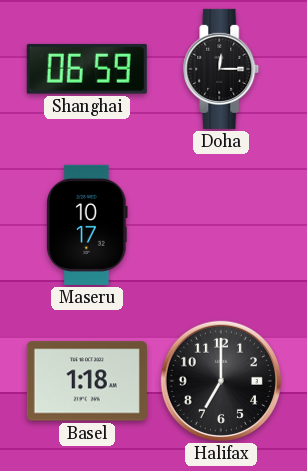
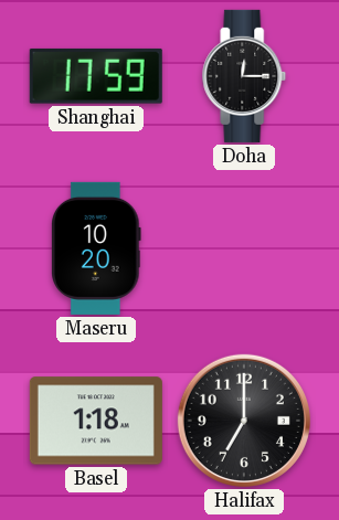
Shanghai: 06:59 -> 17:59
Maseru: 10:17 -> 10:20
